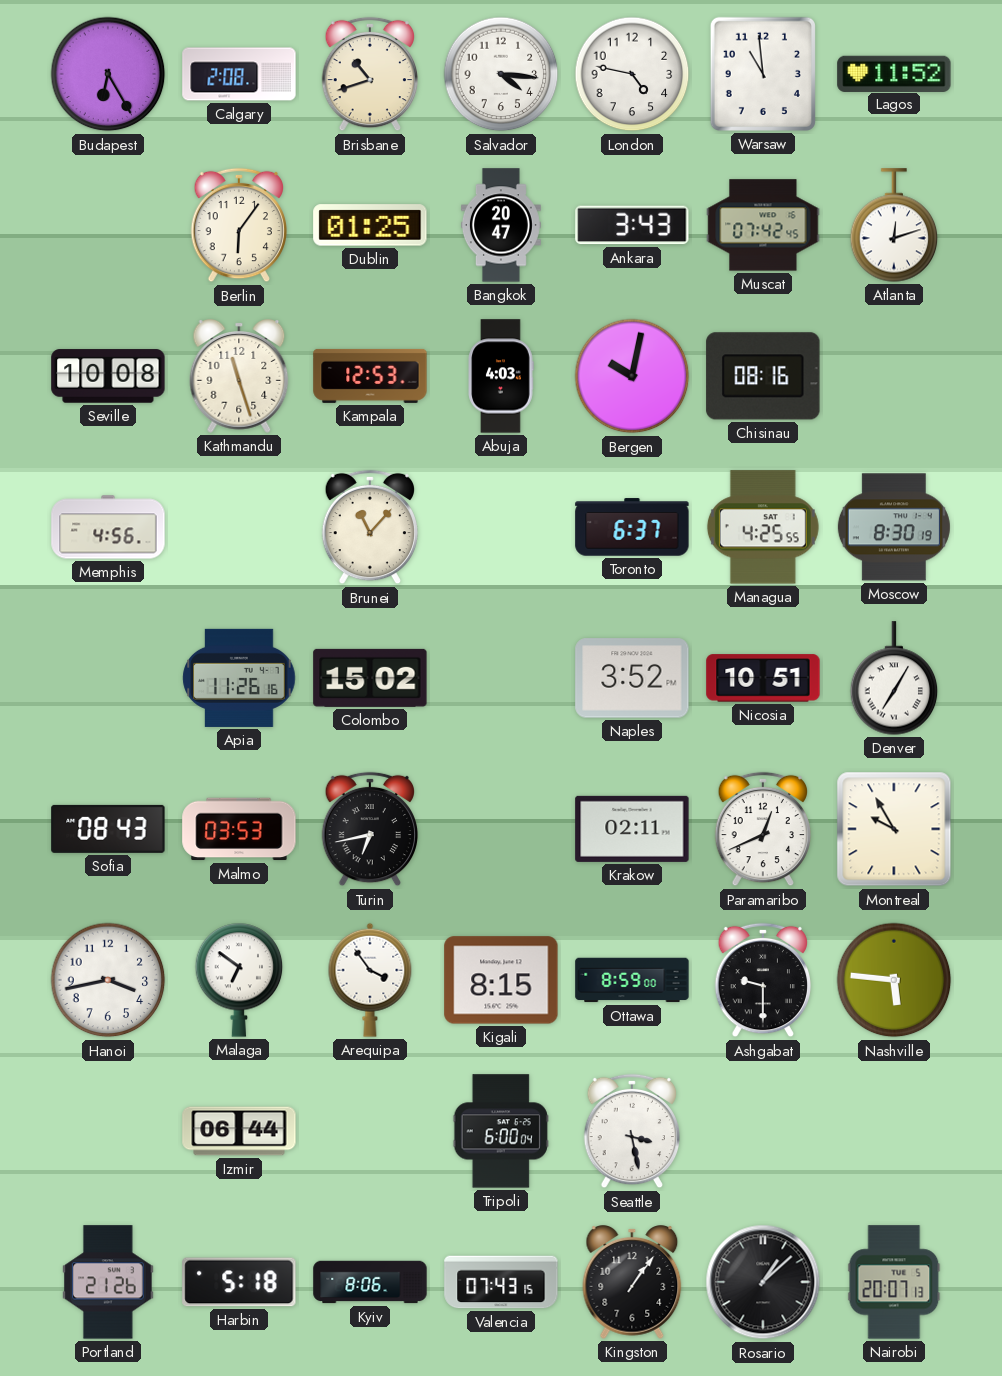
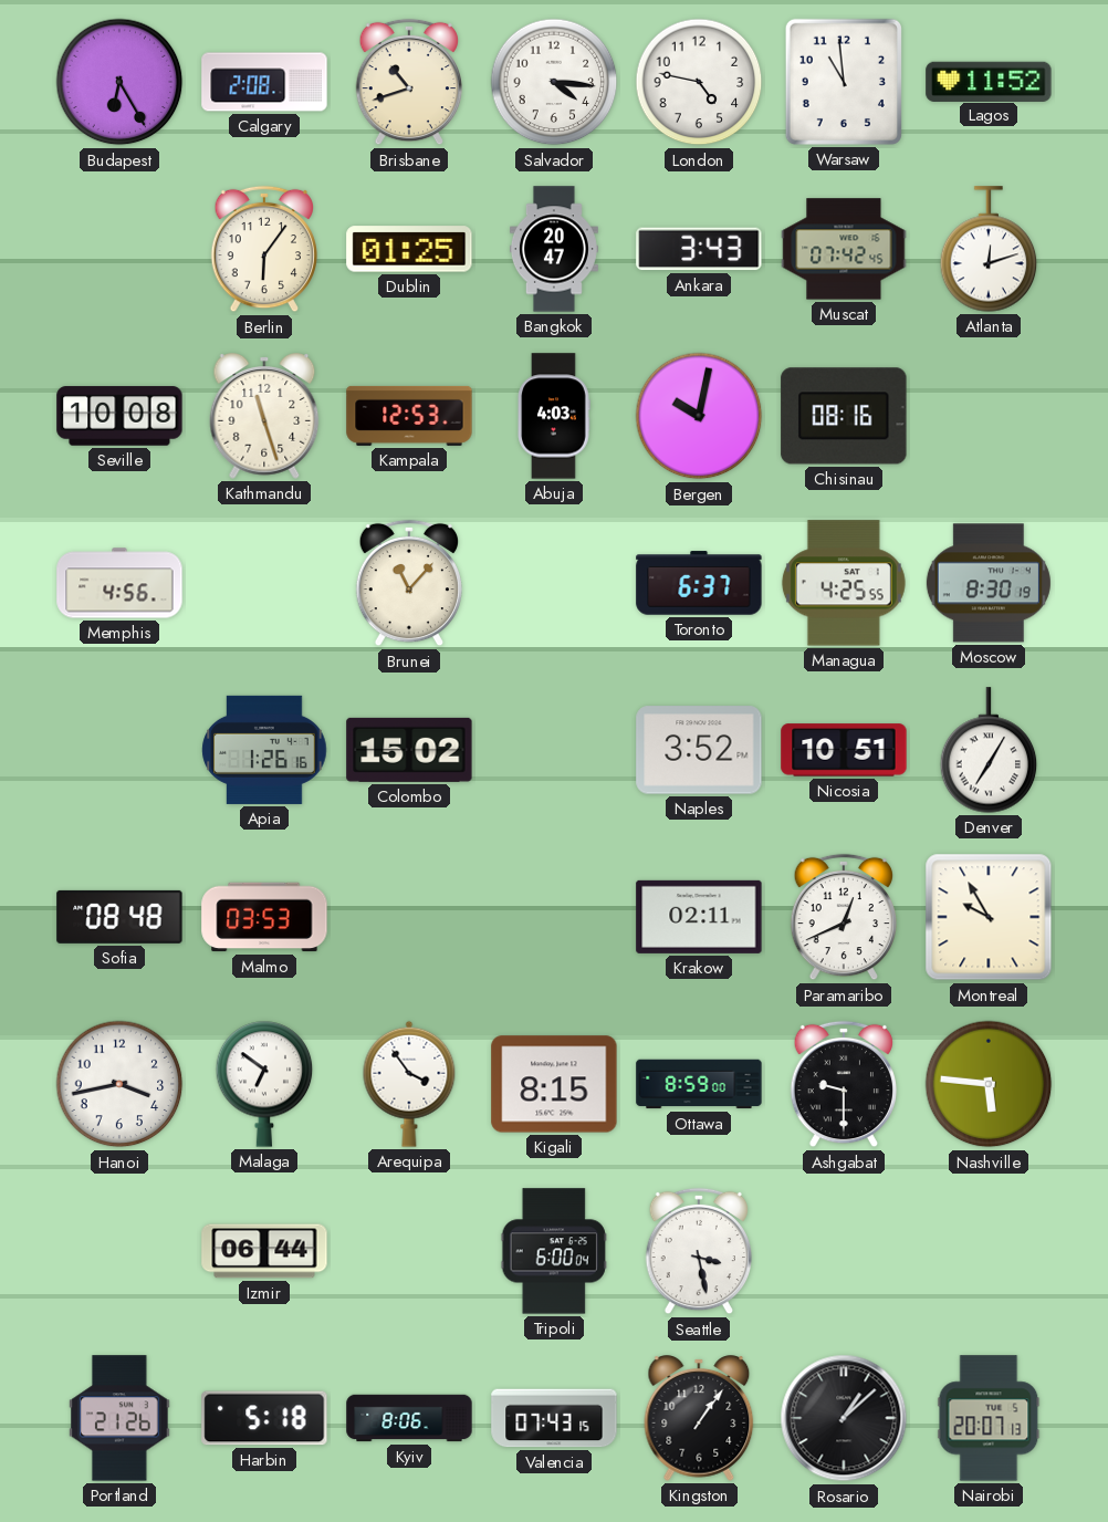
Apia: 11:26 -> 1:26
Sofia: 08:43 -> 08:48
Turin: 6:43 -> none
